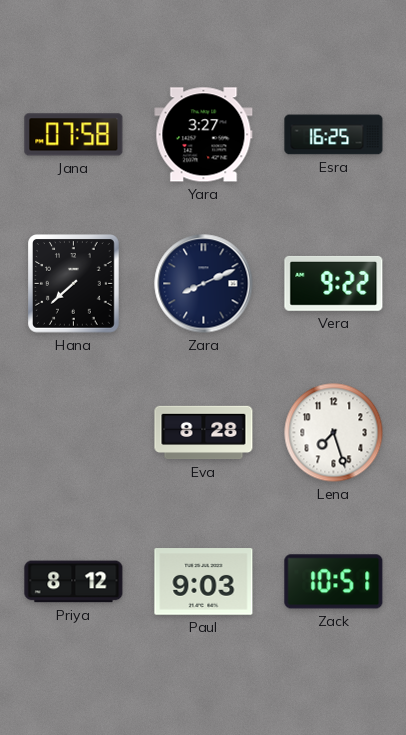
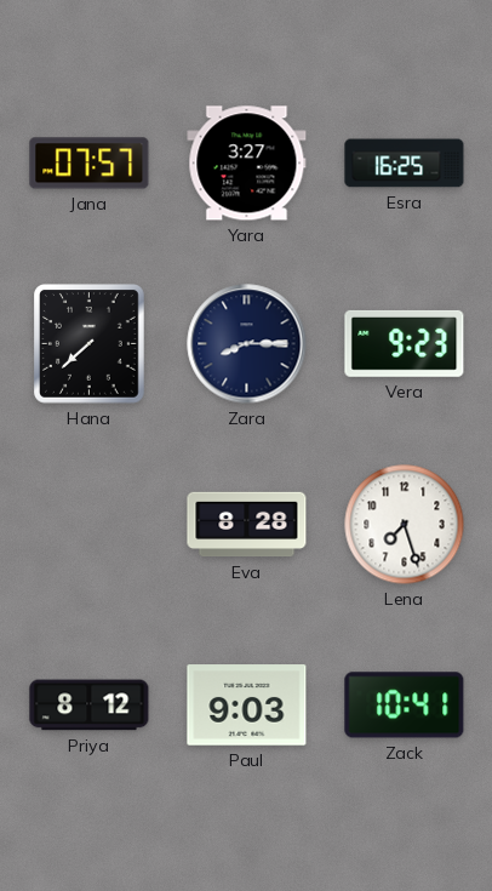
Jana: 07:58 -> 07:57
Zara: 8:11 -> 8:15
Vera: 9:22 -> 9:23
Zack: 10:51 -> 10:41
